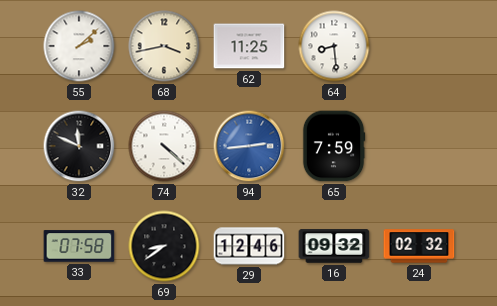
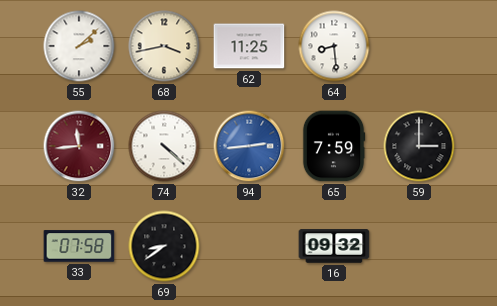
32: 11:49 -> 11:44
32 dial: black -> burgundy
59: none -> 3:00
29: 12:46 -> none
24: 02:32 -> none
